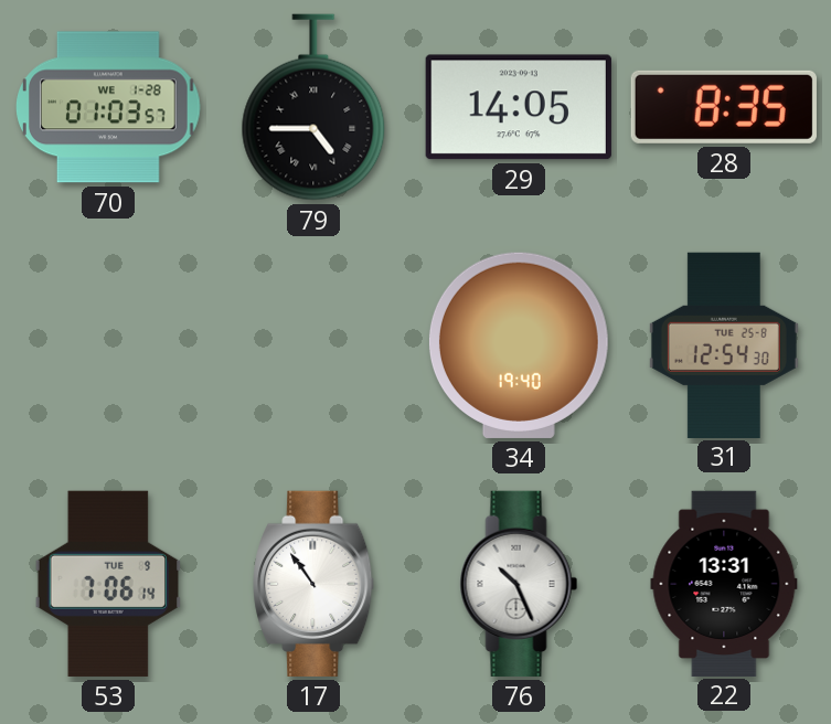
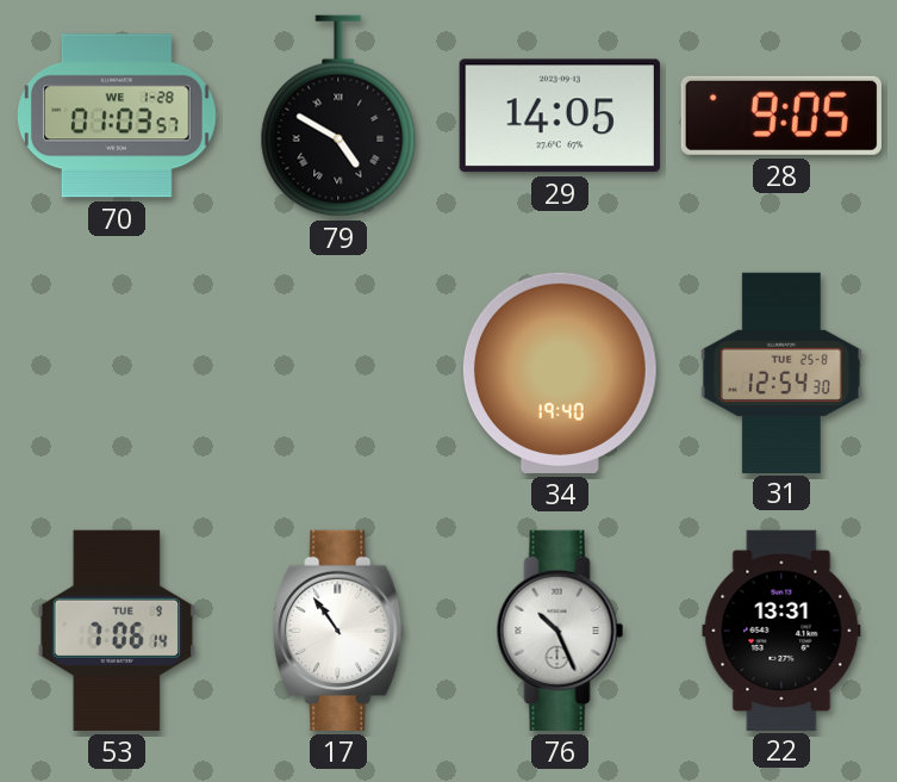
79: 4:45 -> 4:50
28: 8:35 -> 9:05
